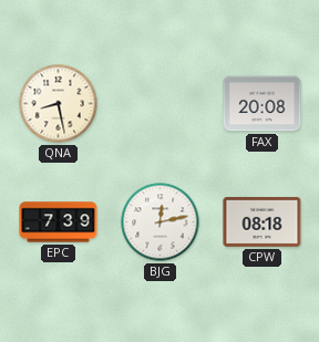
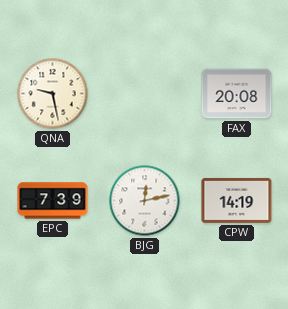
QNA: 8:28 -> 9:28
CPW: 08:18 -> 14:19
